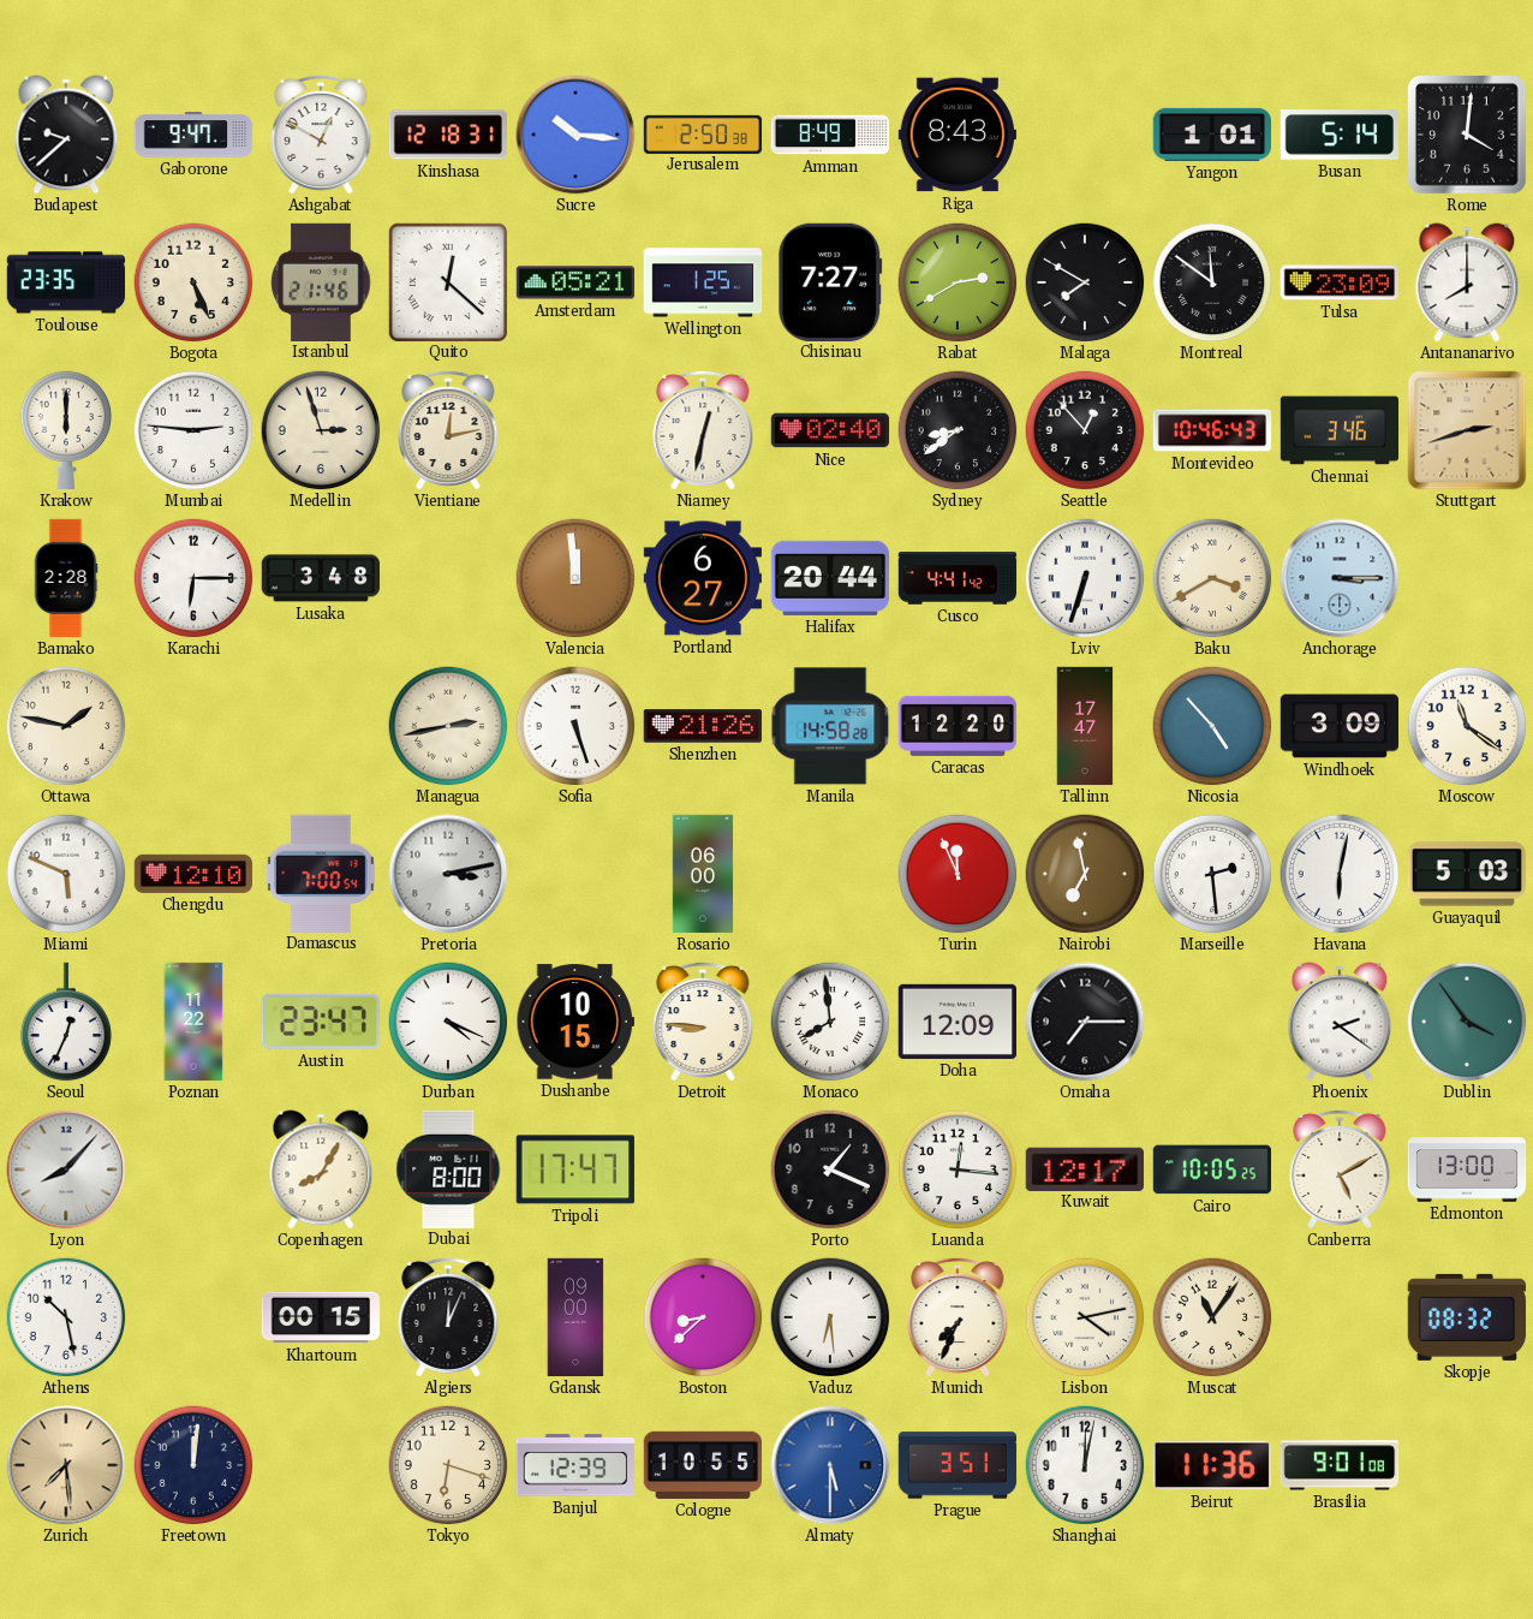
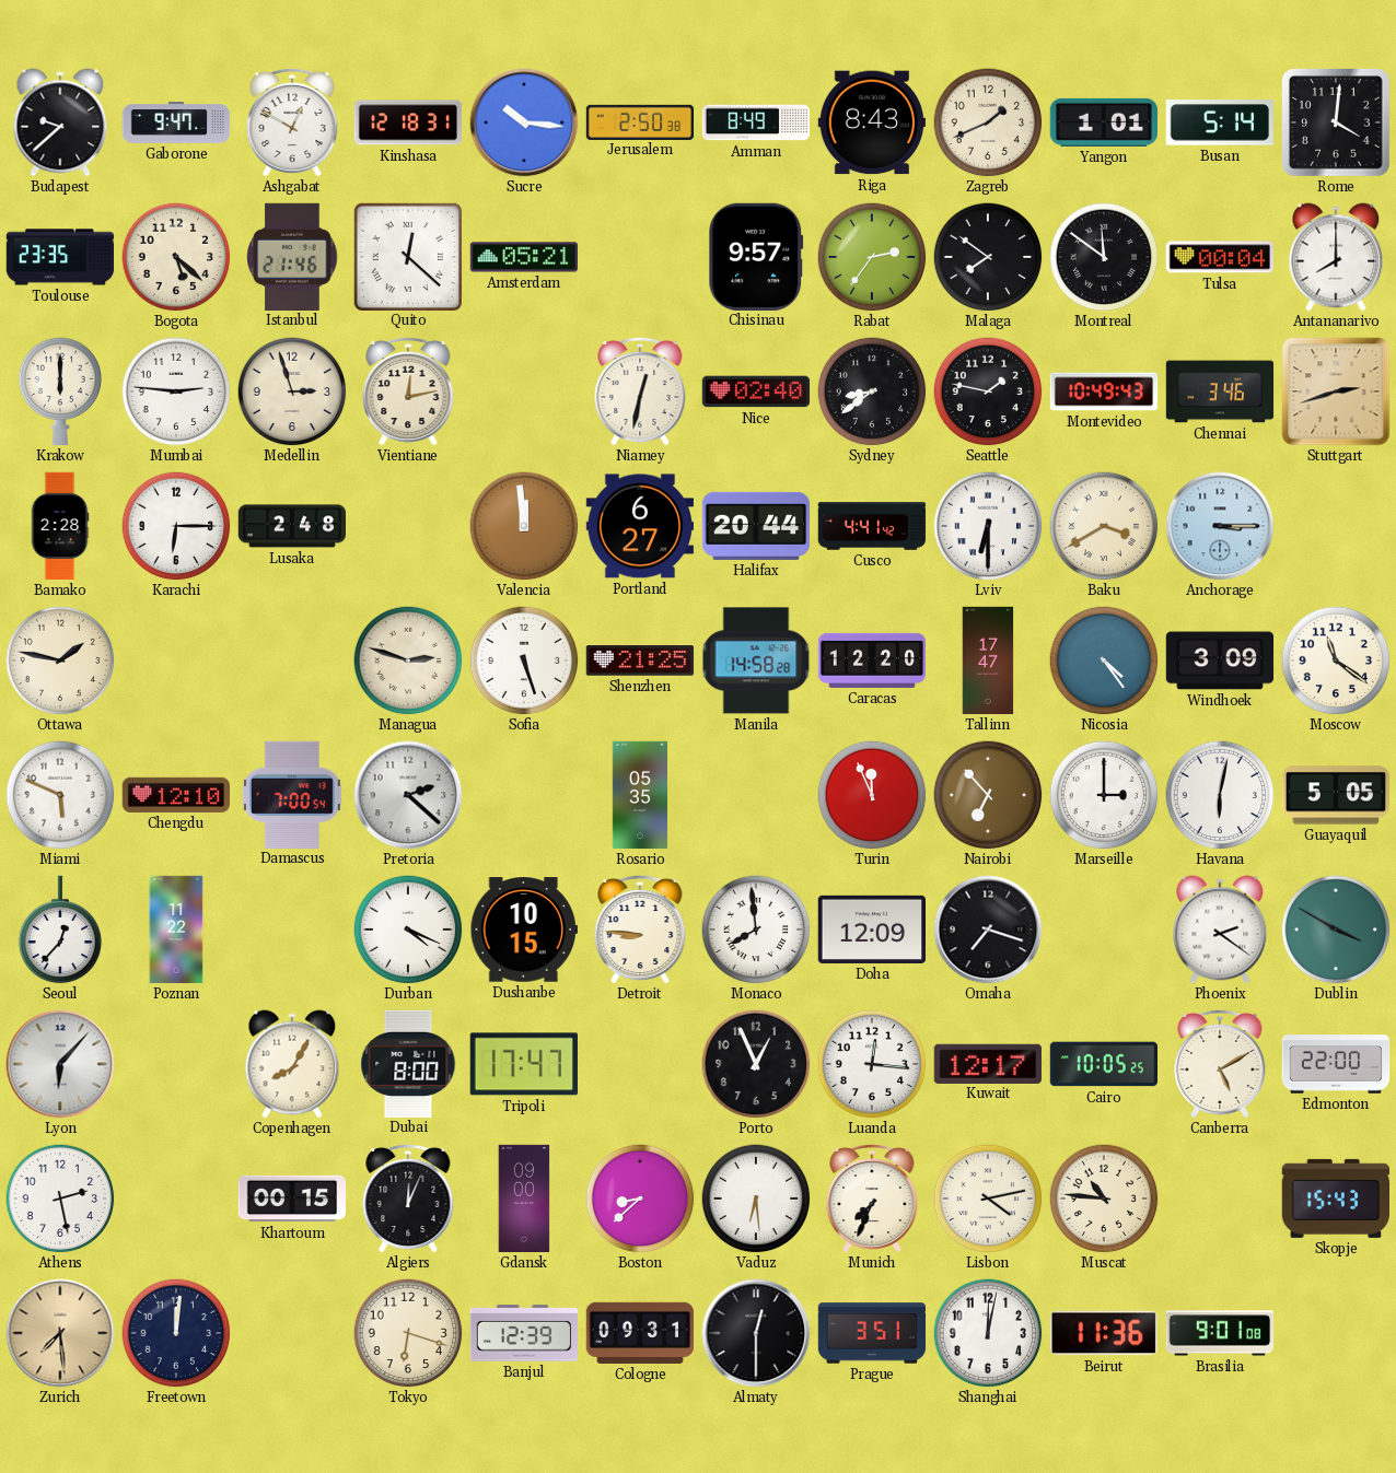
Zagreb: none -> 1:41
Bogota: 5:26 -> 5:22
Wellington: 1:25 -> none
Chisinau: 7:27 -> 9:57
Rabat: 2:40 -> 2:36
Malaga: 7:50 -> 7:51
Tulsa: 23:09 -> 00:04
Seattle: 12:53 -> 1:47
Montevideo: 10:46 -> 10:49
Lusaka: 3:48 -> 2:48
Lviv: 6:33 -> 6:30
Managua: 2:43 -> 2:48
Shenzhen: 21:26 -> 21:25
Nicosia: 4:53 -> 4:24
Pretoria: 3:13 -> 2:22
Rosario: 06:00 -> 05:35
Nairobi: 6:58 -> 6:53
Marseille: 2:29 -> 3:00
Guayaquil: 5:03 -> 5:05
Seoul: 12:34 -> 12:37
Austin: 23:47 -> none
Omaha: 7:15 -> 7:18
Dublin: 3:54 -> 3:50
Lyon: 8:07 -> 6:07
Porto: 1:19 -> 12:56
Edmonton: 13:00 -> 22:00
Athens: 10:28 -> 2:28
Muscat: 11:06 -> 10:46
Skopje: 08:32 -> 15:43
Cologne: 10:55 -> 09:31
Almaty: 5:30 -> 12:30
Almaty dial: blue -> black
